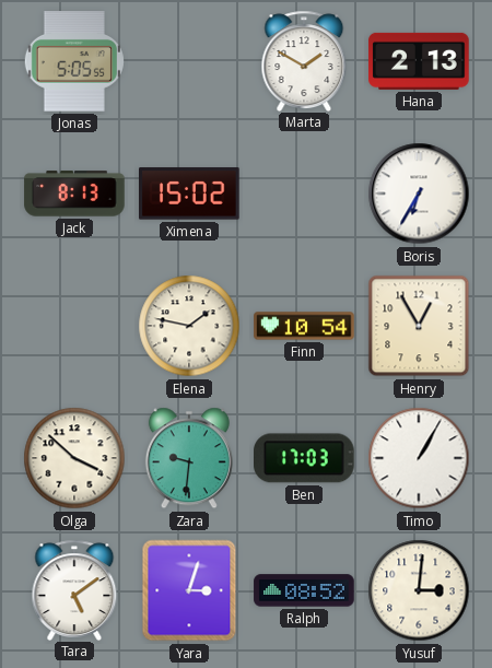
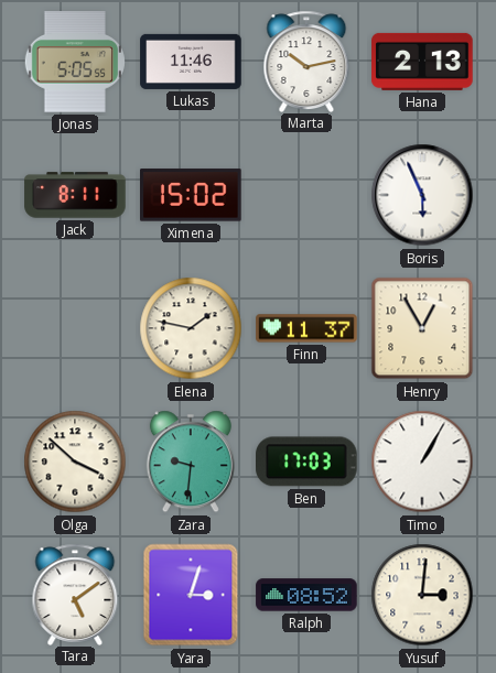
Lukas: none -> 11:46
Marta: 1:50 -> 10:13
Jack: 8:13 -> 8:11
Boris: 6:35 -> 5:56
Finn: 10:54 -> 11:37
